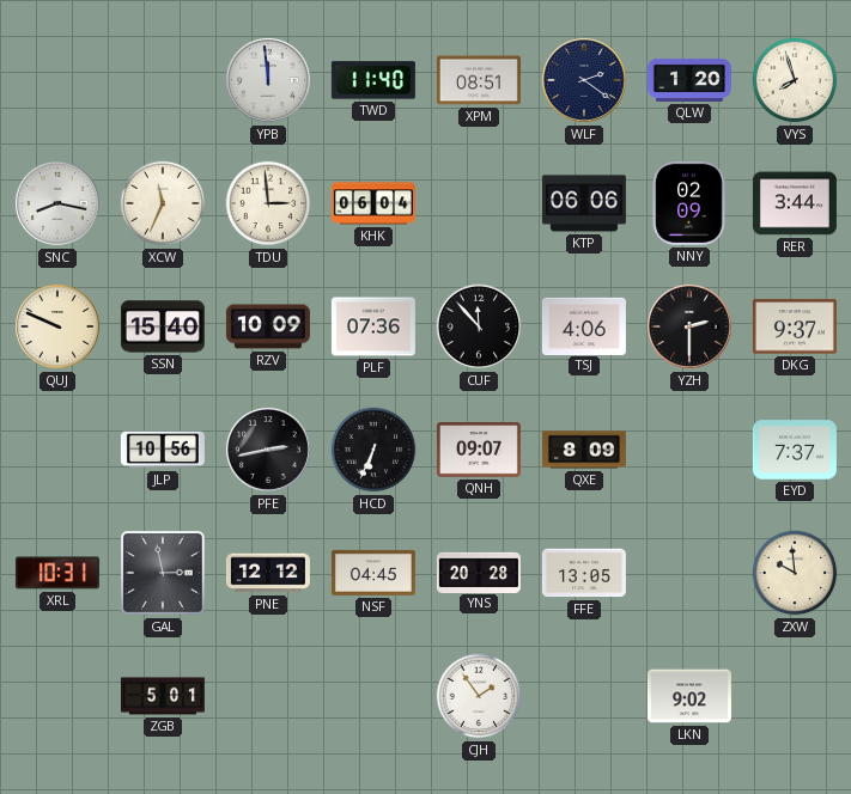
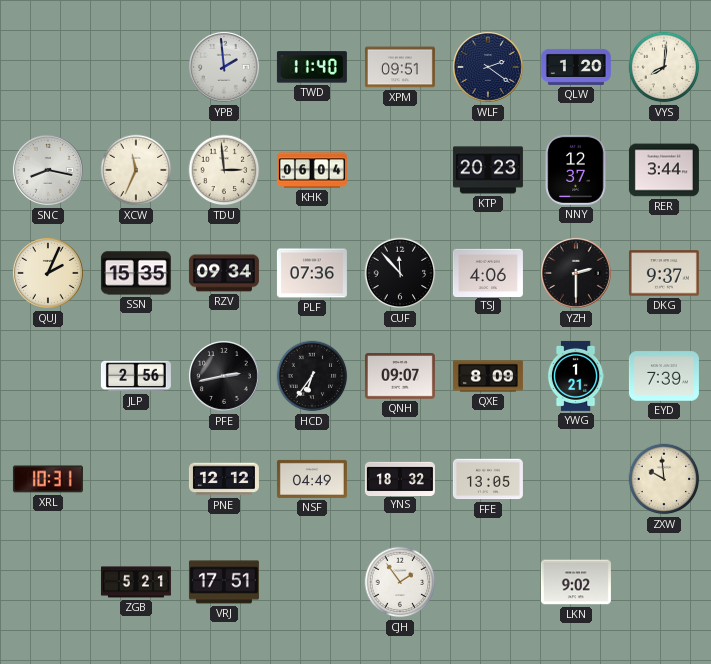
YPB: 11:59 -> 1:59
XPM: 08:51 -> 09:51
VYS: 7:57 -> 8:01
KTP: 06:06 -> 20:23
NNY: 02:09 -> 12:37
QUJ: 9:49 -> 2:04
SSN: 15:40 -> 15:35
RZV: 10:09 -> 09:34
JLP: 10:56 -> 2:56
HCD: 6:34 -> 6:36
YWG: none -> 1:21
EYD: 7:37 -> 7:39
GAL: 2:58 -> none
NSF: 04:45 -> 04:49
YNS: 20:28 -> 18:32
ZGB: 5:01 -> 5:21
VRJ: none -> 17:51
